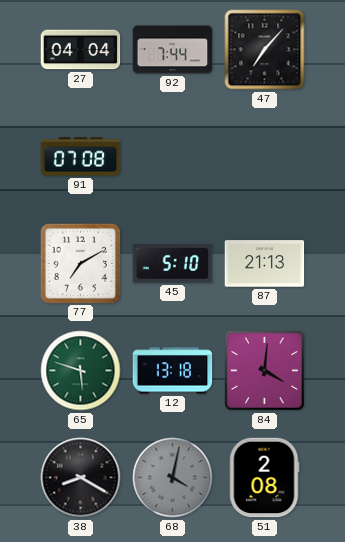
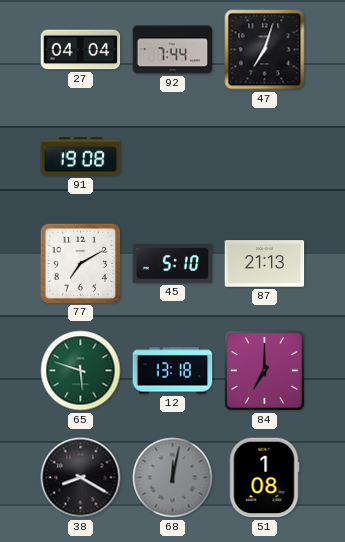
47: 7:07 -> 7:03
91: 07:08 -> 19:08
84: 4:01 -> 7:00
68: 4:02 -> 12:02
51: 2:08 -> 1:08
